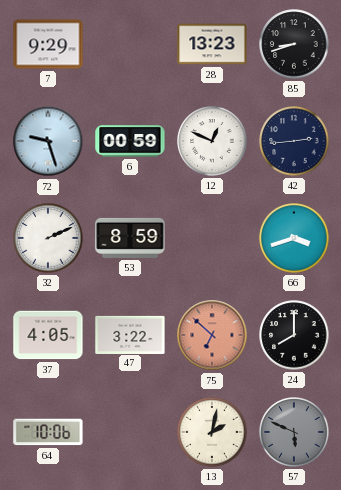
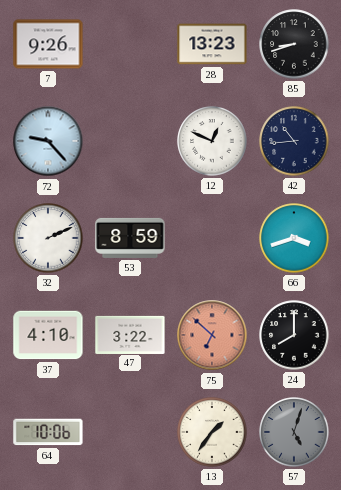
7: 9:29 -> 9:26
72: 9:27 -> 9:23
6: 00:59 -> none
42: 2:44 -> 10:44
37: 4:05 -> 4:10
13: 2:02 -> 1:36
57: 5:49 -> 5:03
